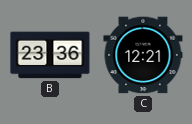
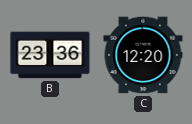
C: 12:21 -> 12:20
